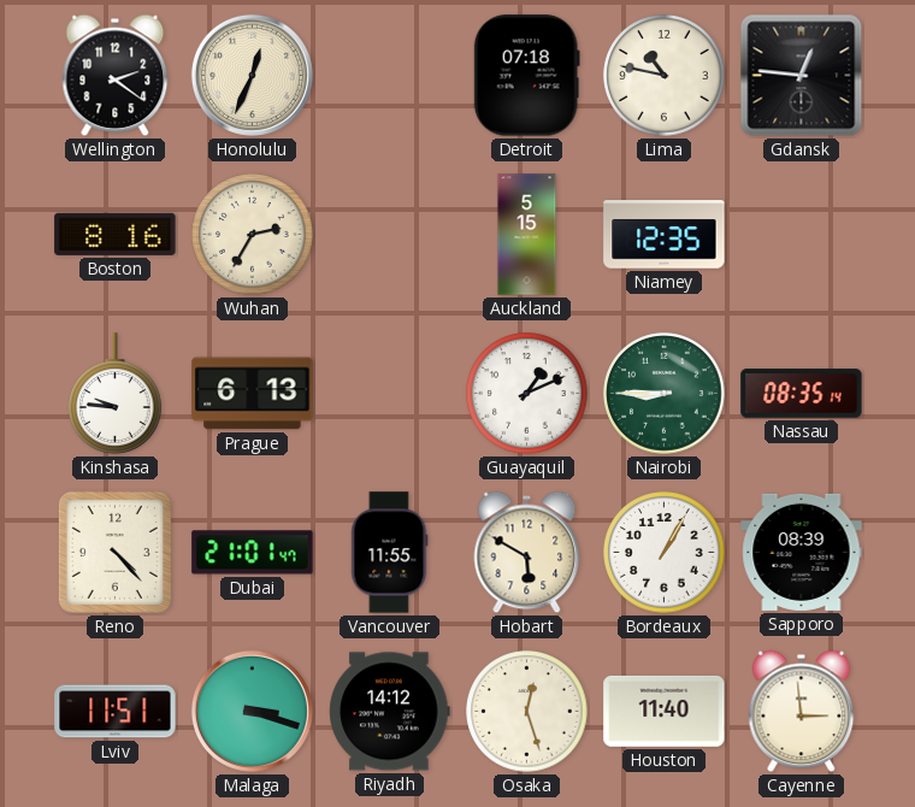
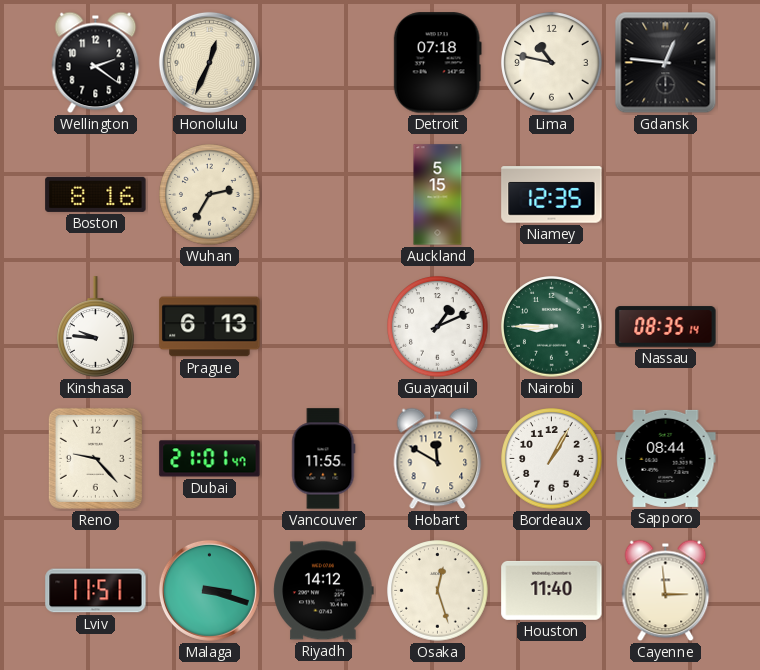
Reno: 4:23 -> 9:23
Hobart: 5:50 -> 11:50
Sapporo: 08:39 -> 08:44
